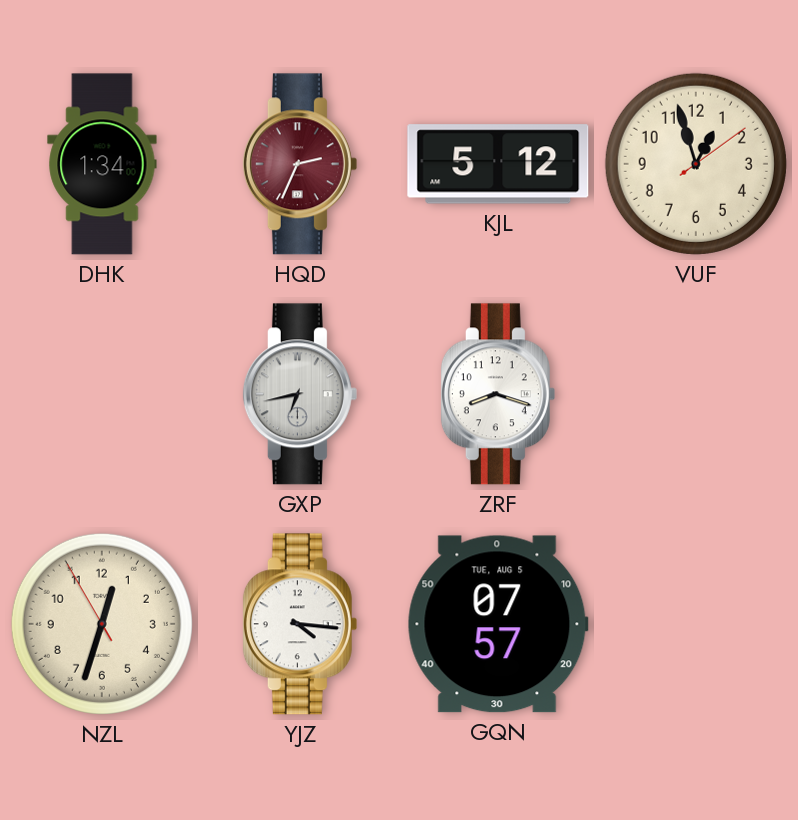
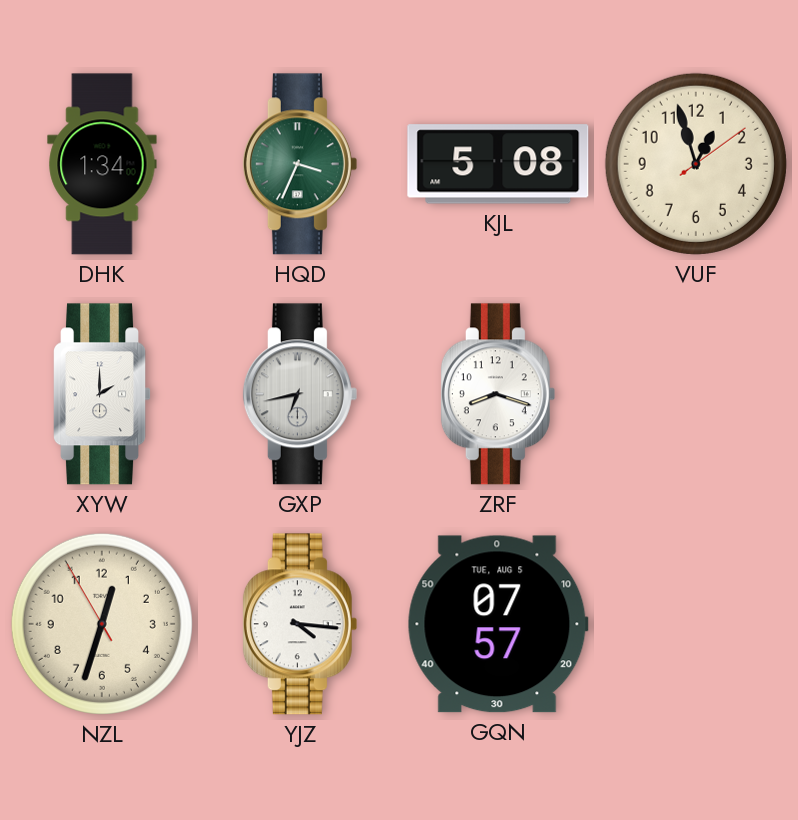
HQD: 2:34 -> 3:34
HQD dial: burgundy -> green
KJL: 5:12 -> 5:08
XYW: none -> 2:00
